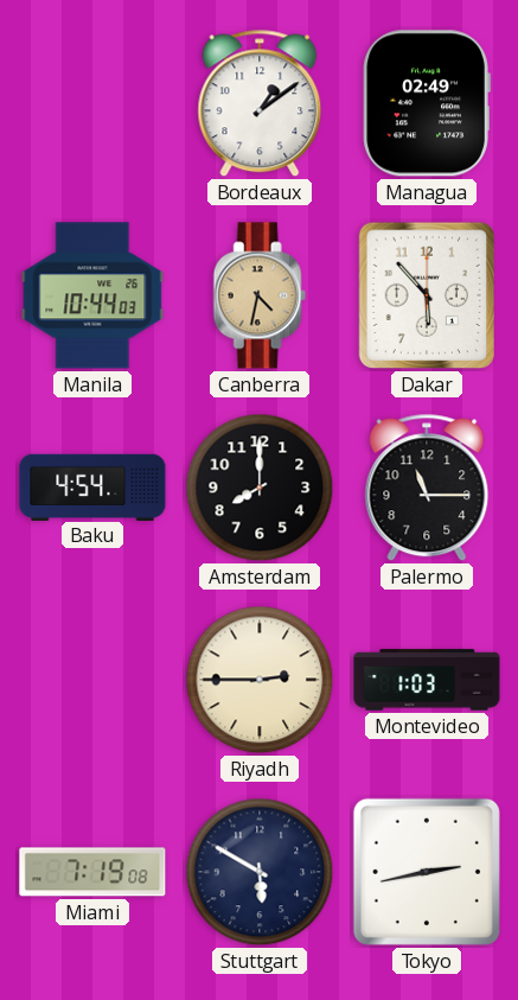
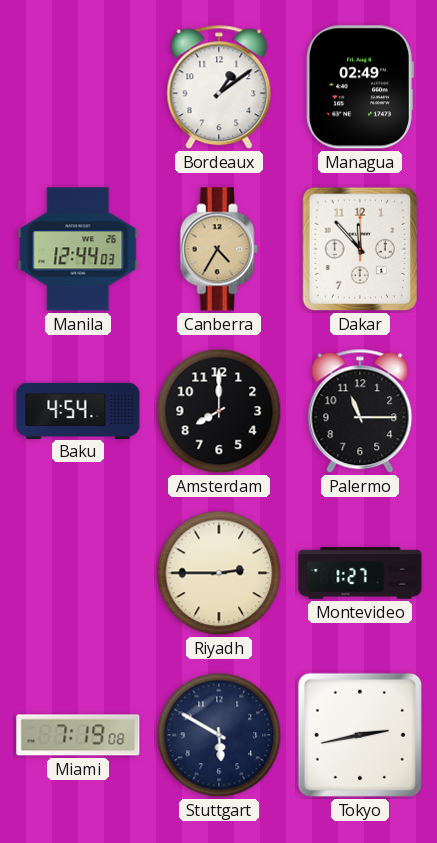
Manila: 10:44 -> 12:44
Canberra: 4:32 -> 4:35
Dakar: 5:53 -> 11:53
Montevideo: 1:03 -> 1:27
